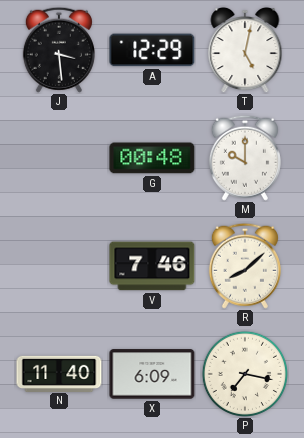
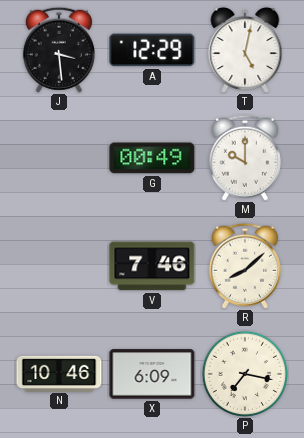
G: 00:48 -> 00:49
N: 11:40 -> 10:46
